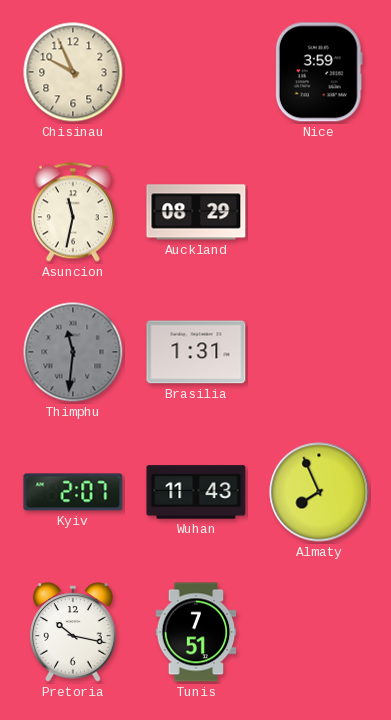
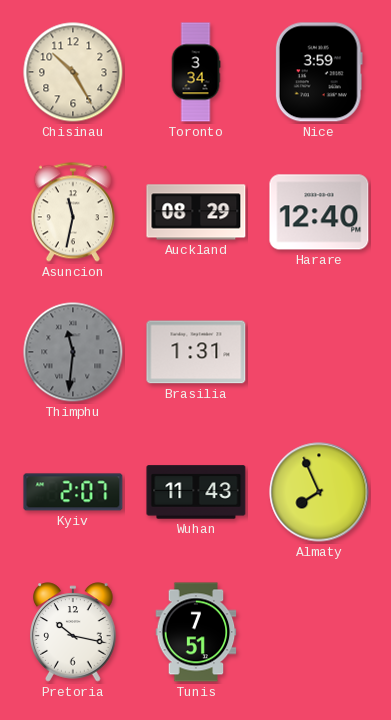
Chisinau: 9:56 -> 10:25
Toronto: none -> 3:34
Harare: none -> 12:40
